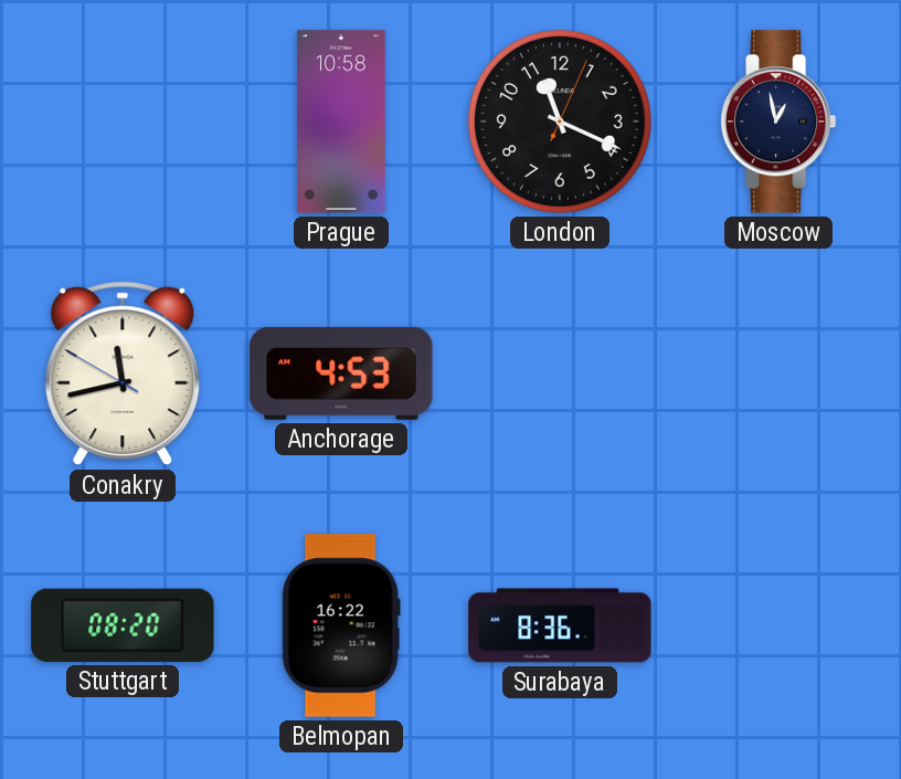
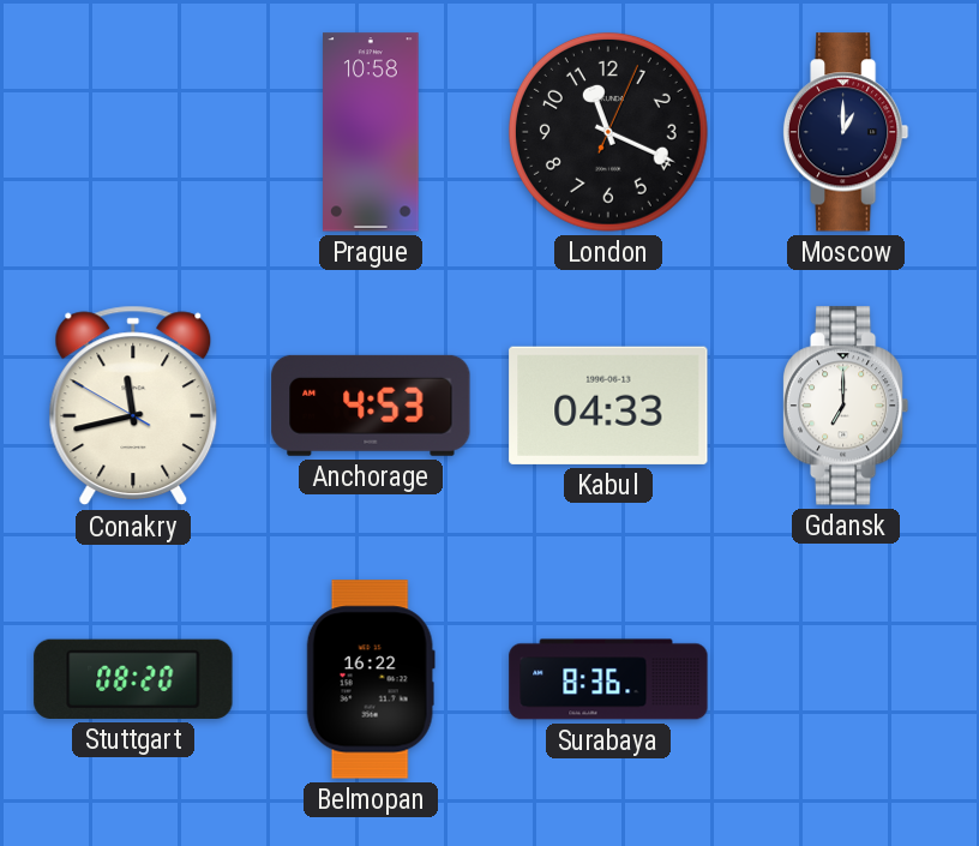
Moscow: 12:58 -> 1:00
Kabul: none -> 04:33
Gdansk: none -> 7:00
